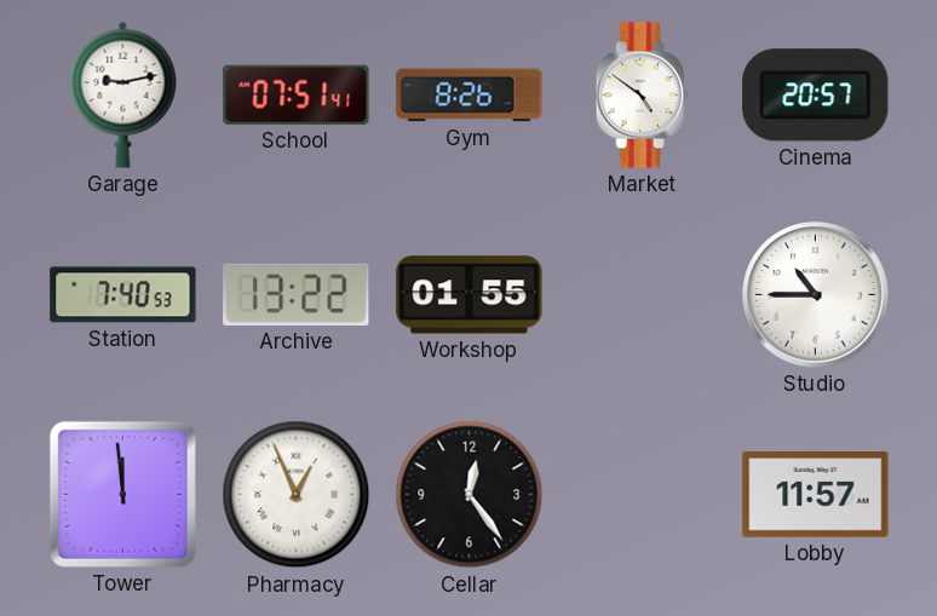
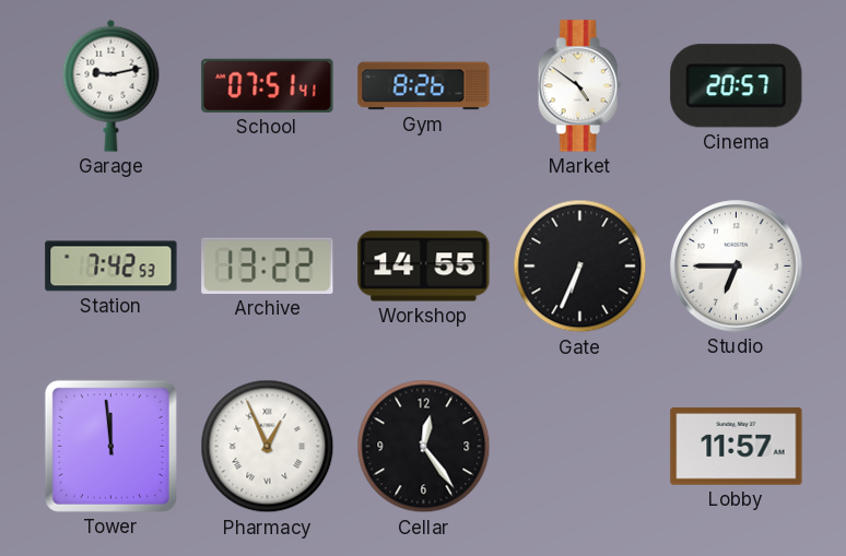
Station: 7:40 -> 7:42
Workshop: 01:55 -> 14:55
Gate: none -> 6:34
Studio: 10:45 -> 6:45
